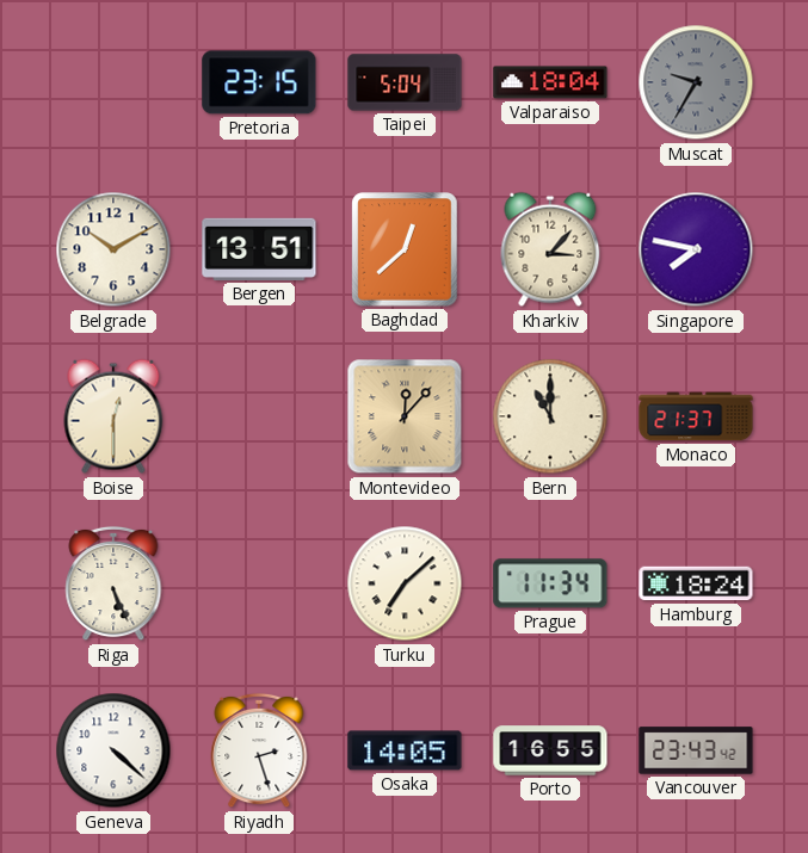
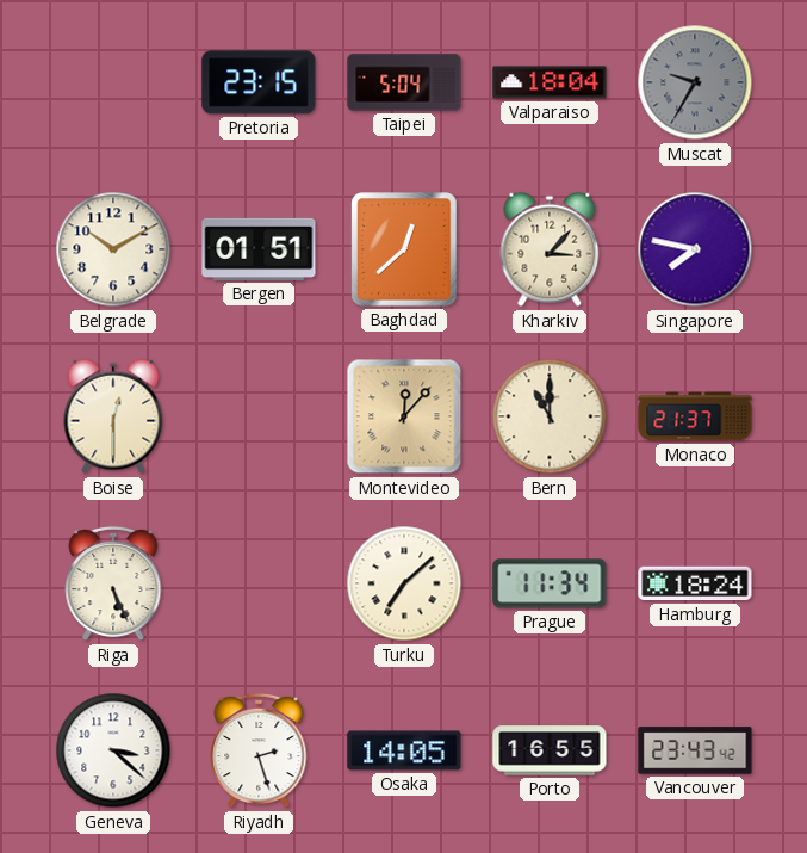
Bergen: 13:51 -> 01:51
Geneva: 4:22 -> 3:22
